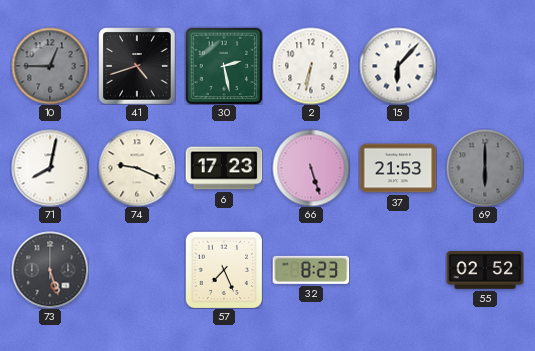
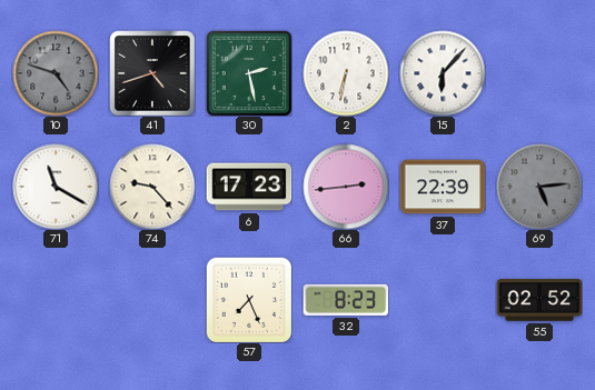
10: 12:45 -> 4:48
71: 8:02 -> 11:20
74: 9:19 -> 9:23
66: 5:27 -> 2:44
37: 21:53 -> 22:39
69: 6:00 -> 5:14
73: 5:27 -> none
